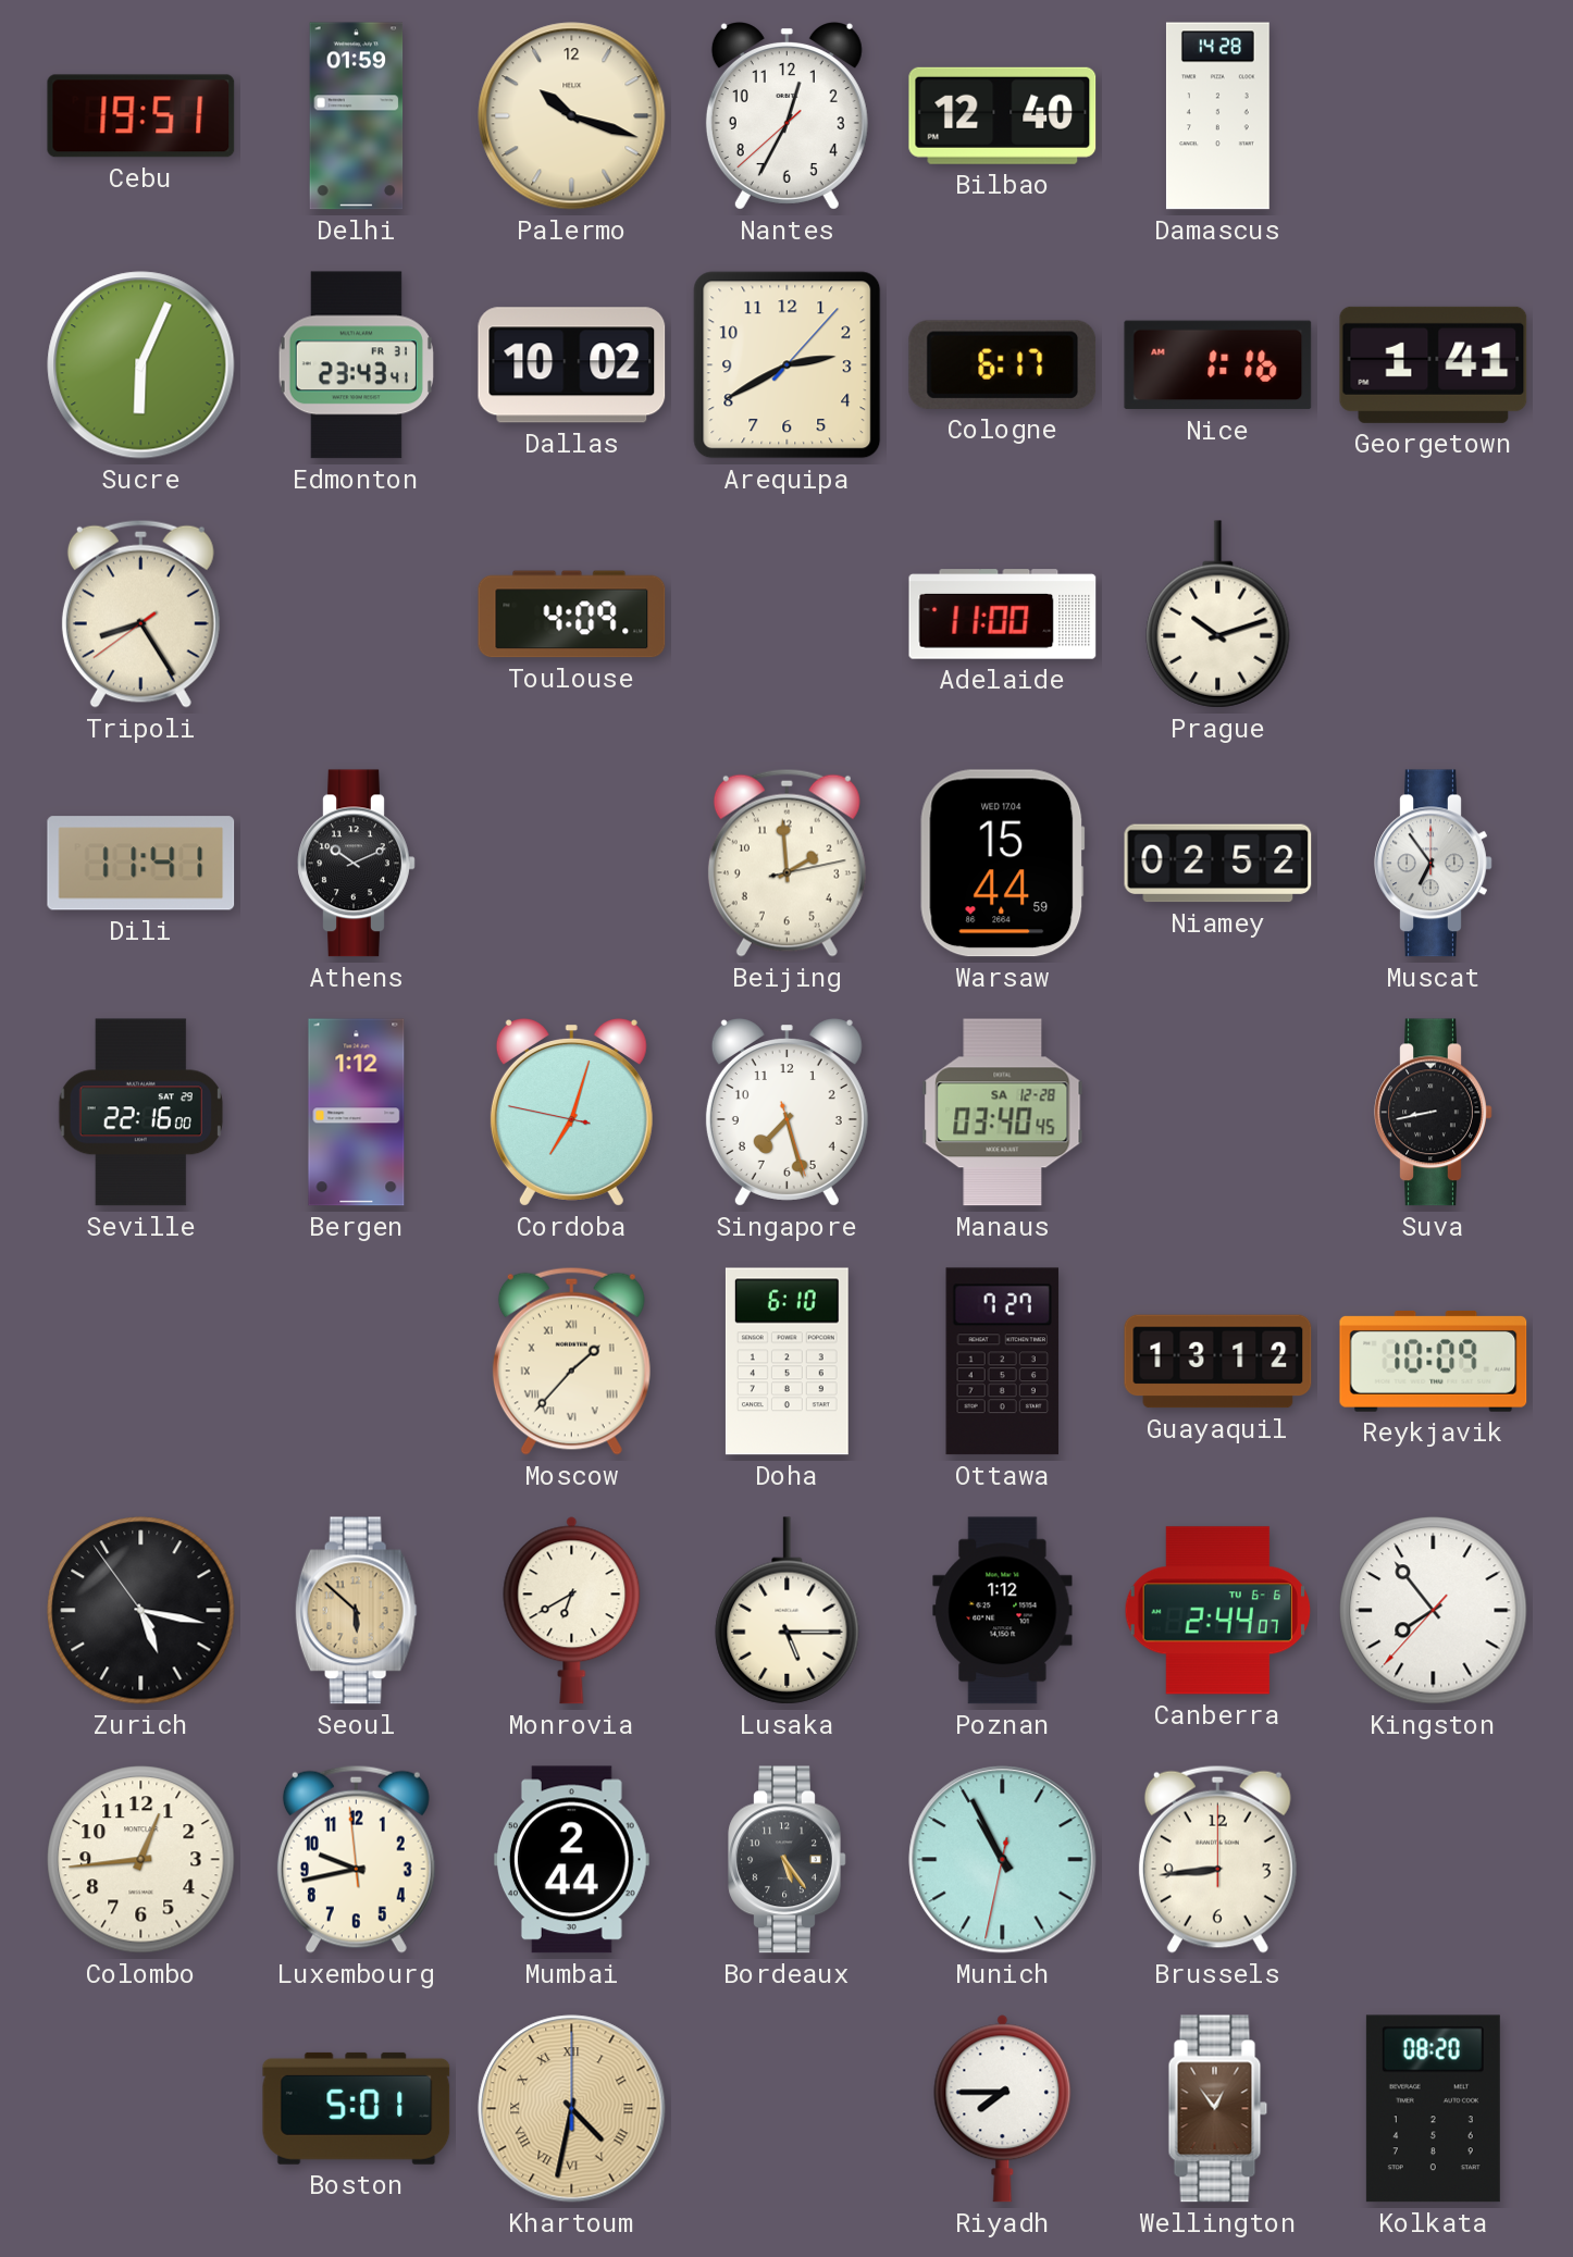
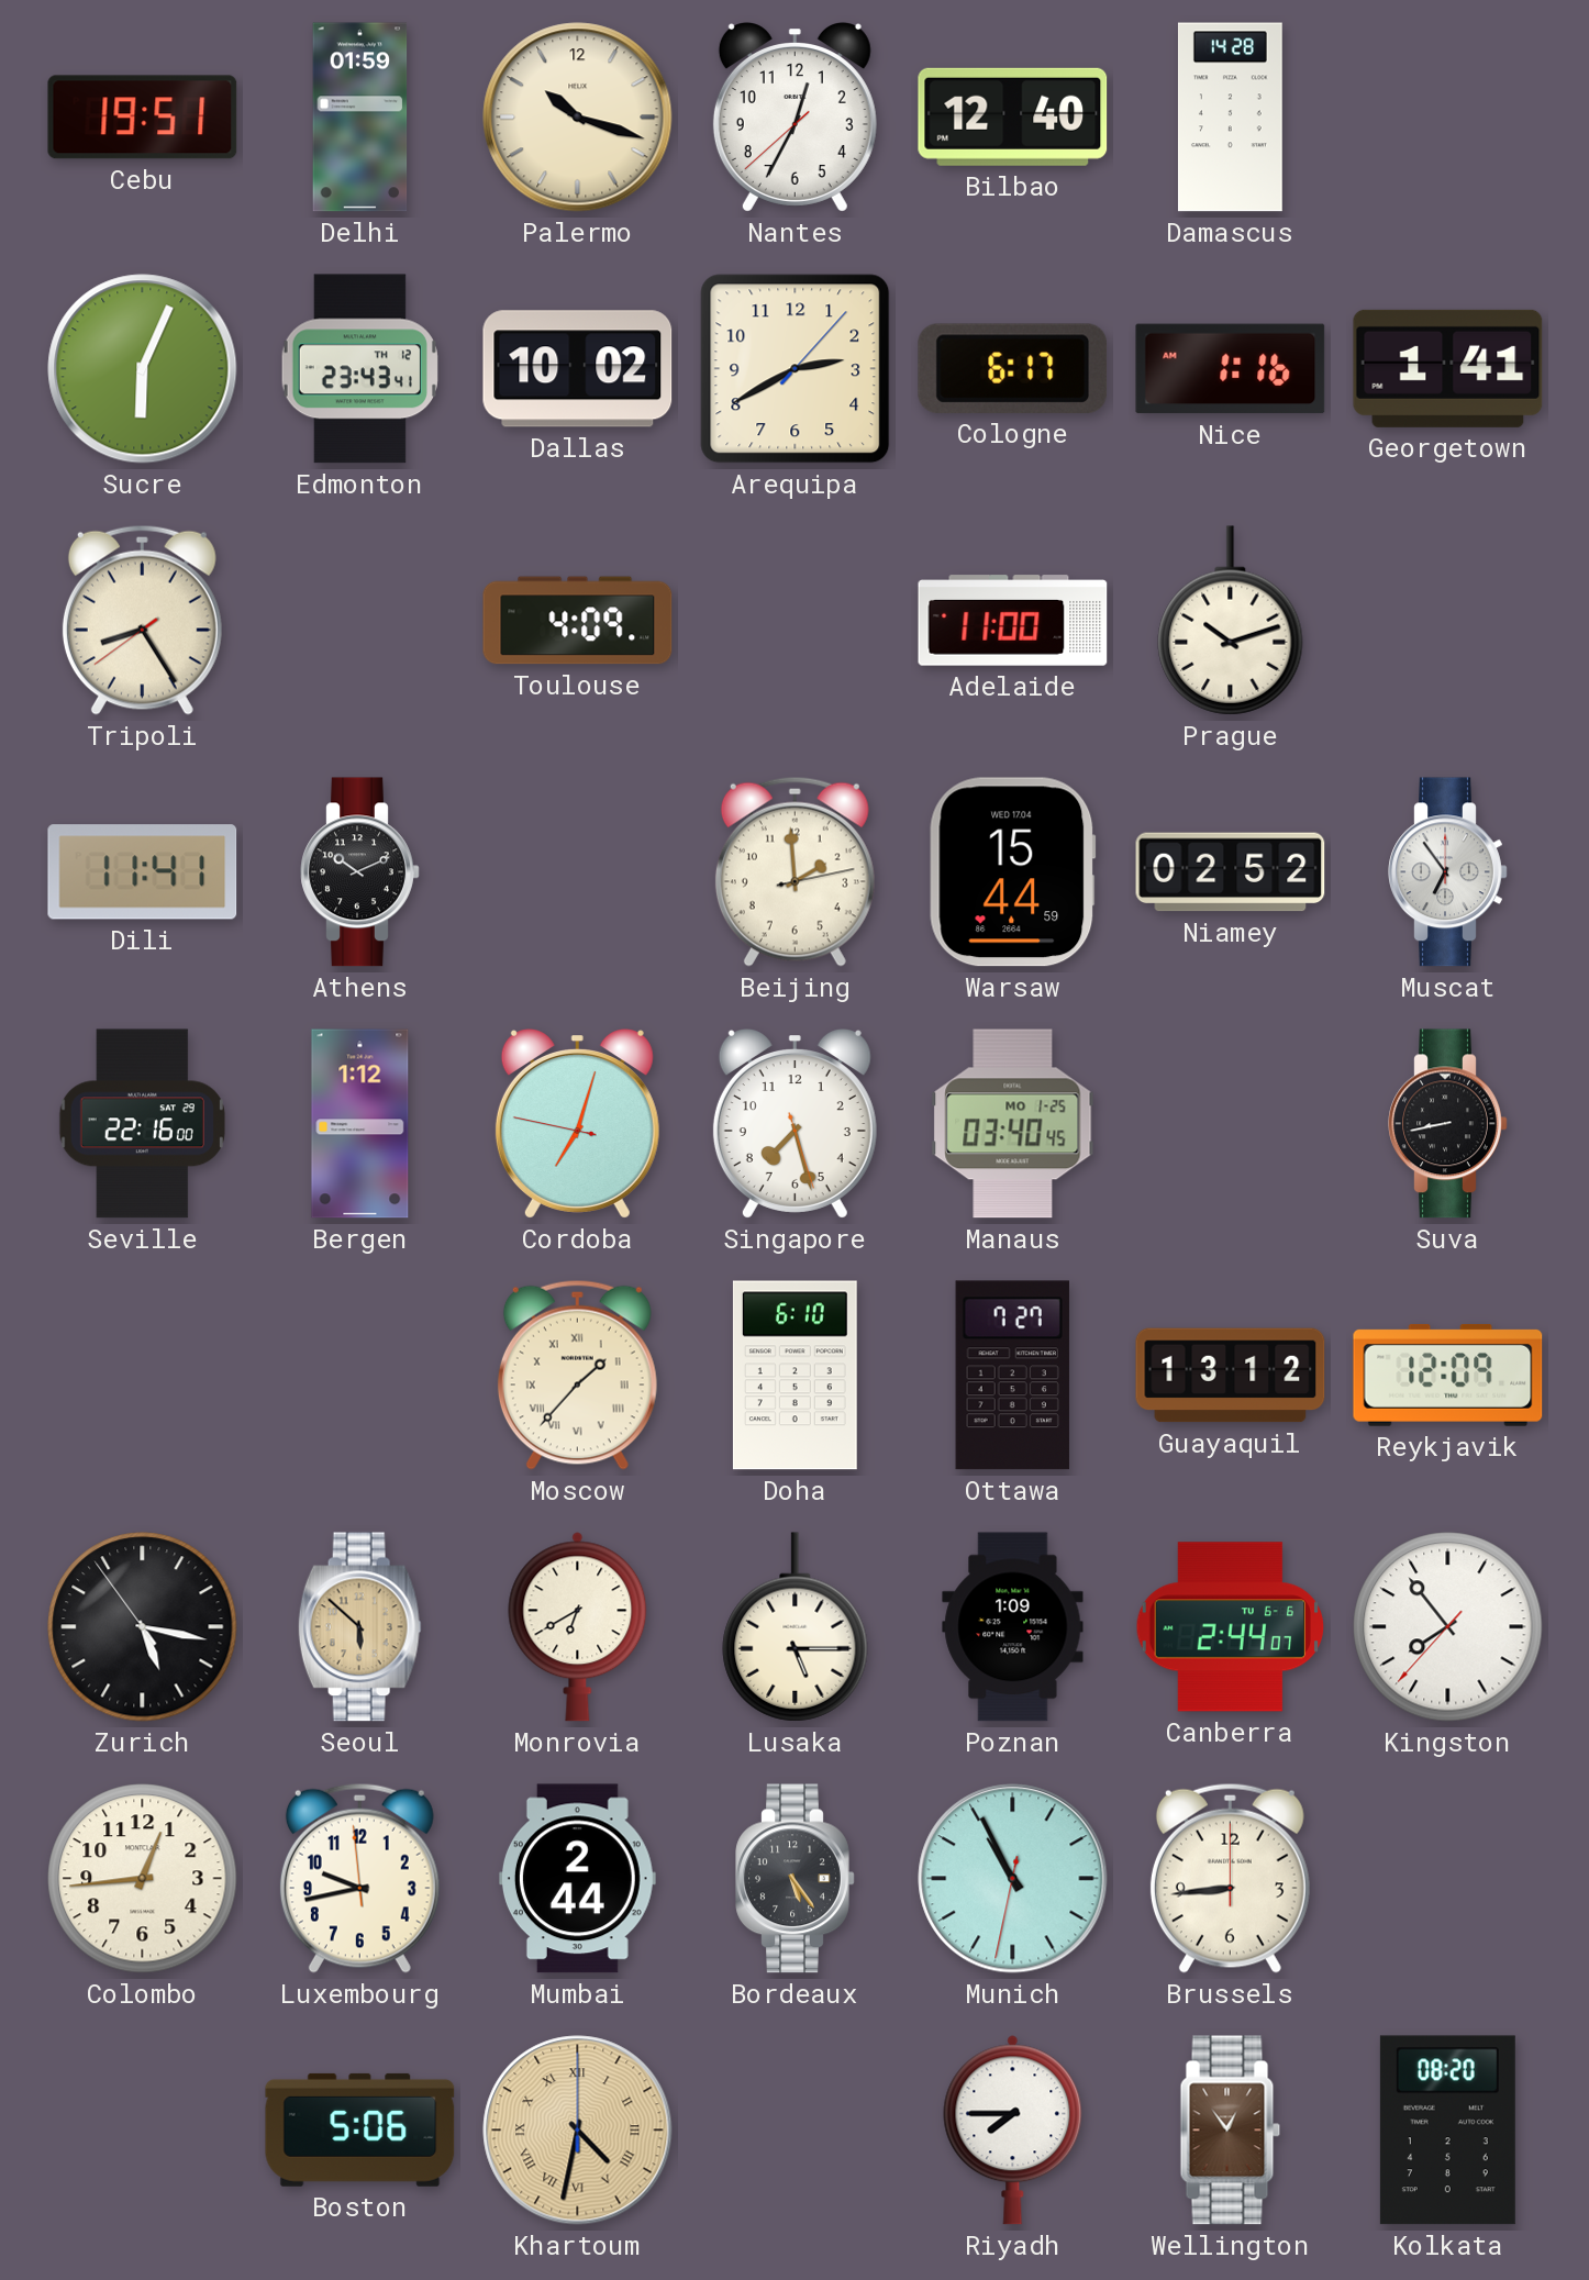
Edmonton date: FR 31 -> TH 12
Manaus date: SA 12-28 -> MO 1-25
Reykjavik: 10:09 -> 12:09
Poznan: 1:12 -> 1:09
Boston: 5:01 -> 5:06
